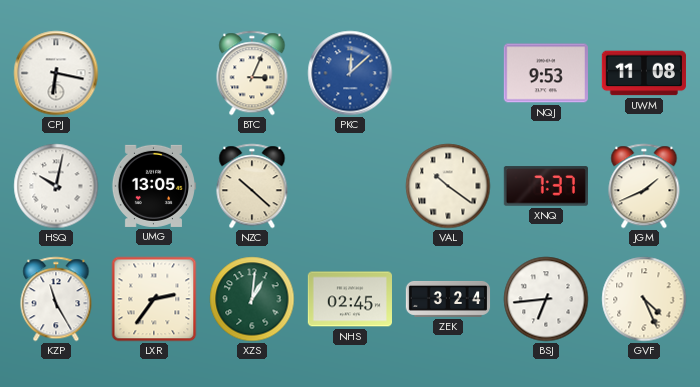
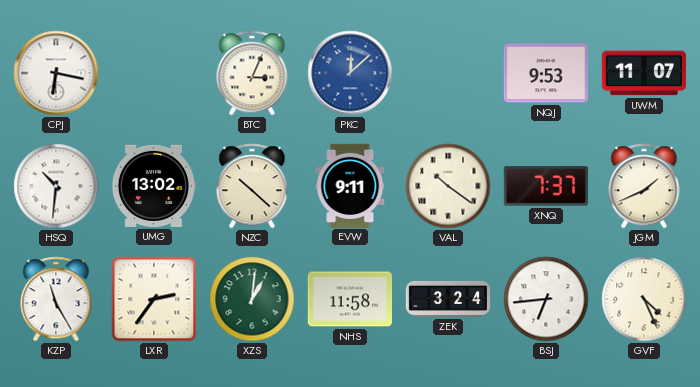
UWM: 11:08 -> 11:07
HSQ: 10:02 -> 10:31
UMG: 13:05 -> 13:02
EVW: none -> 9:11
NHS: 02:45 -> 11:58
